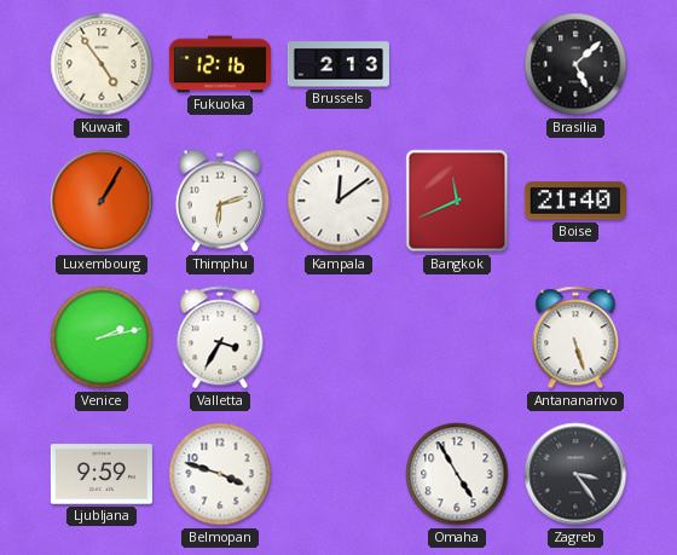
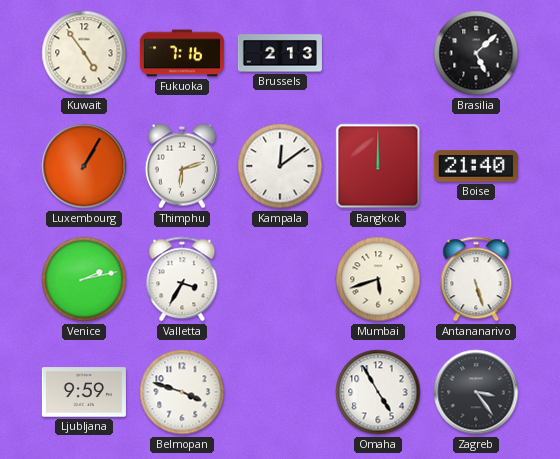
Fukuoka: 12:16 -> 7:16
Bangkok: 11:41 -> 12:00
Mumbai: none -> 5:42
